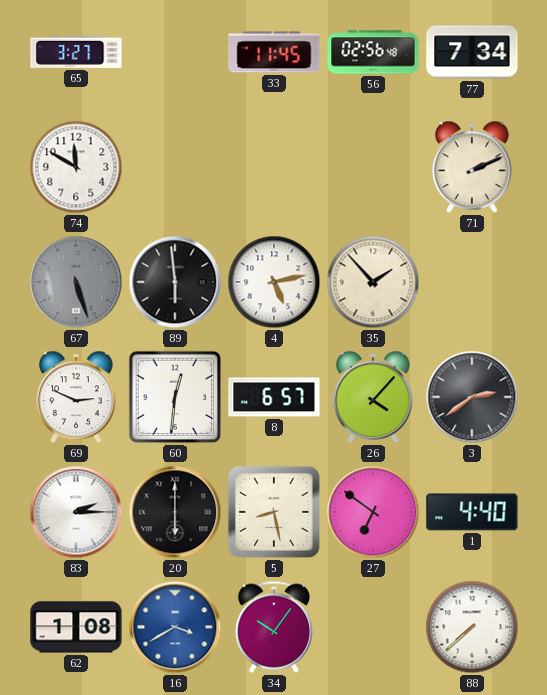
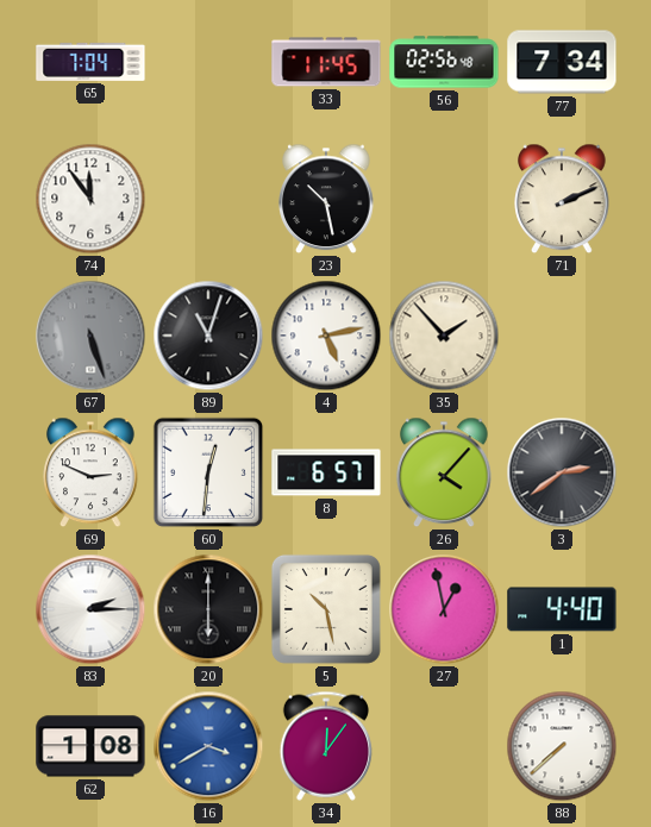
65: 3:27 -> 7:04
74: 11:50 -> 11:54
23: none -> 10:28
89: 5:59 -> 11:03
5: 8:28 -> 10:28
27: 6:51 -> 12:58
34: 10:06 -> 12:06
